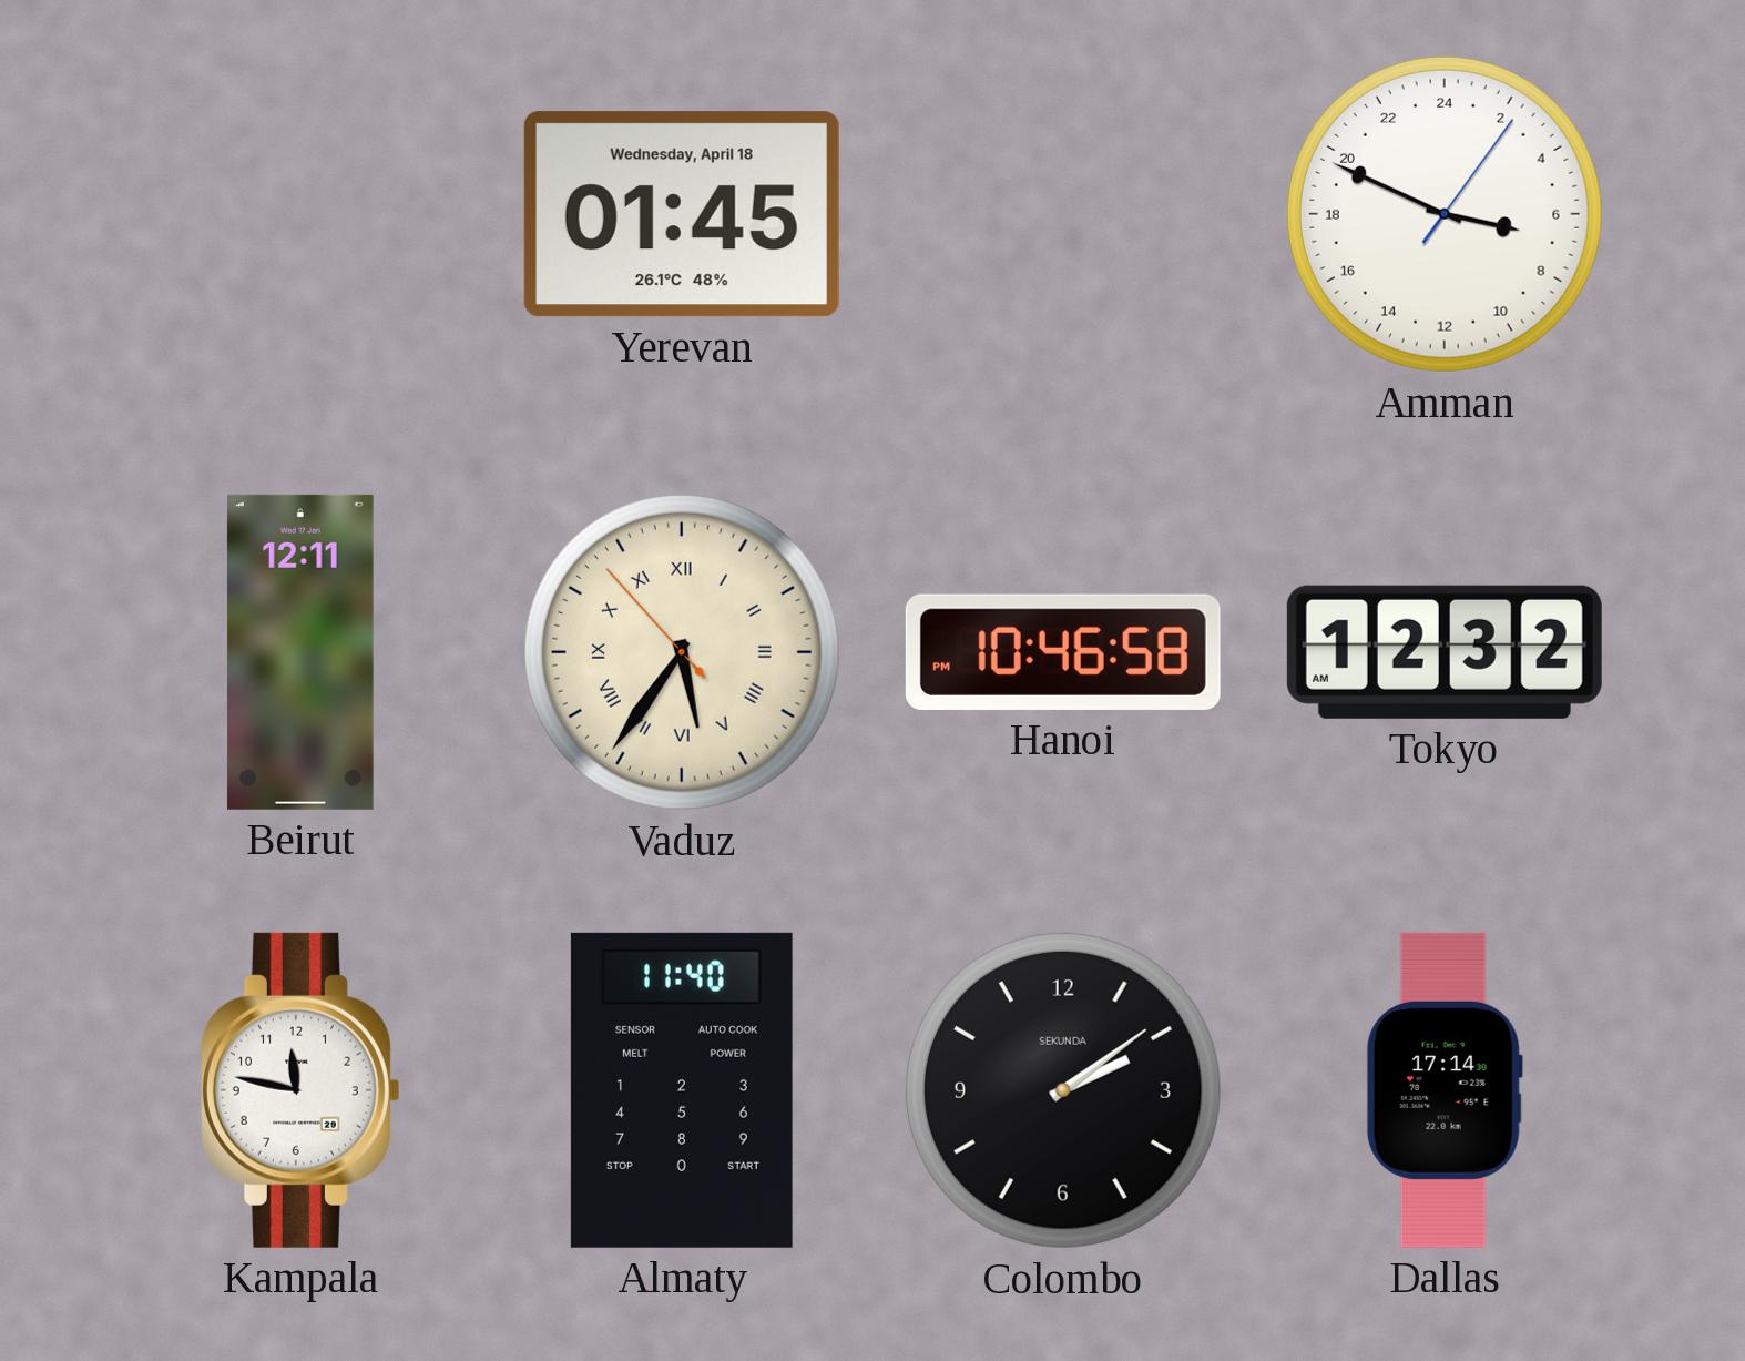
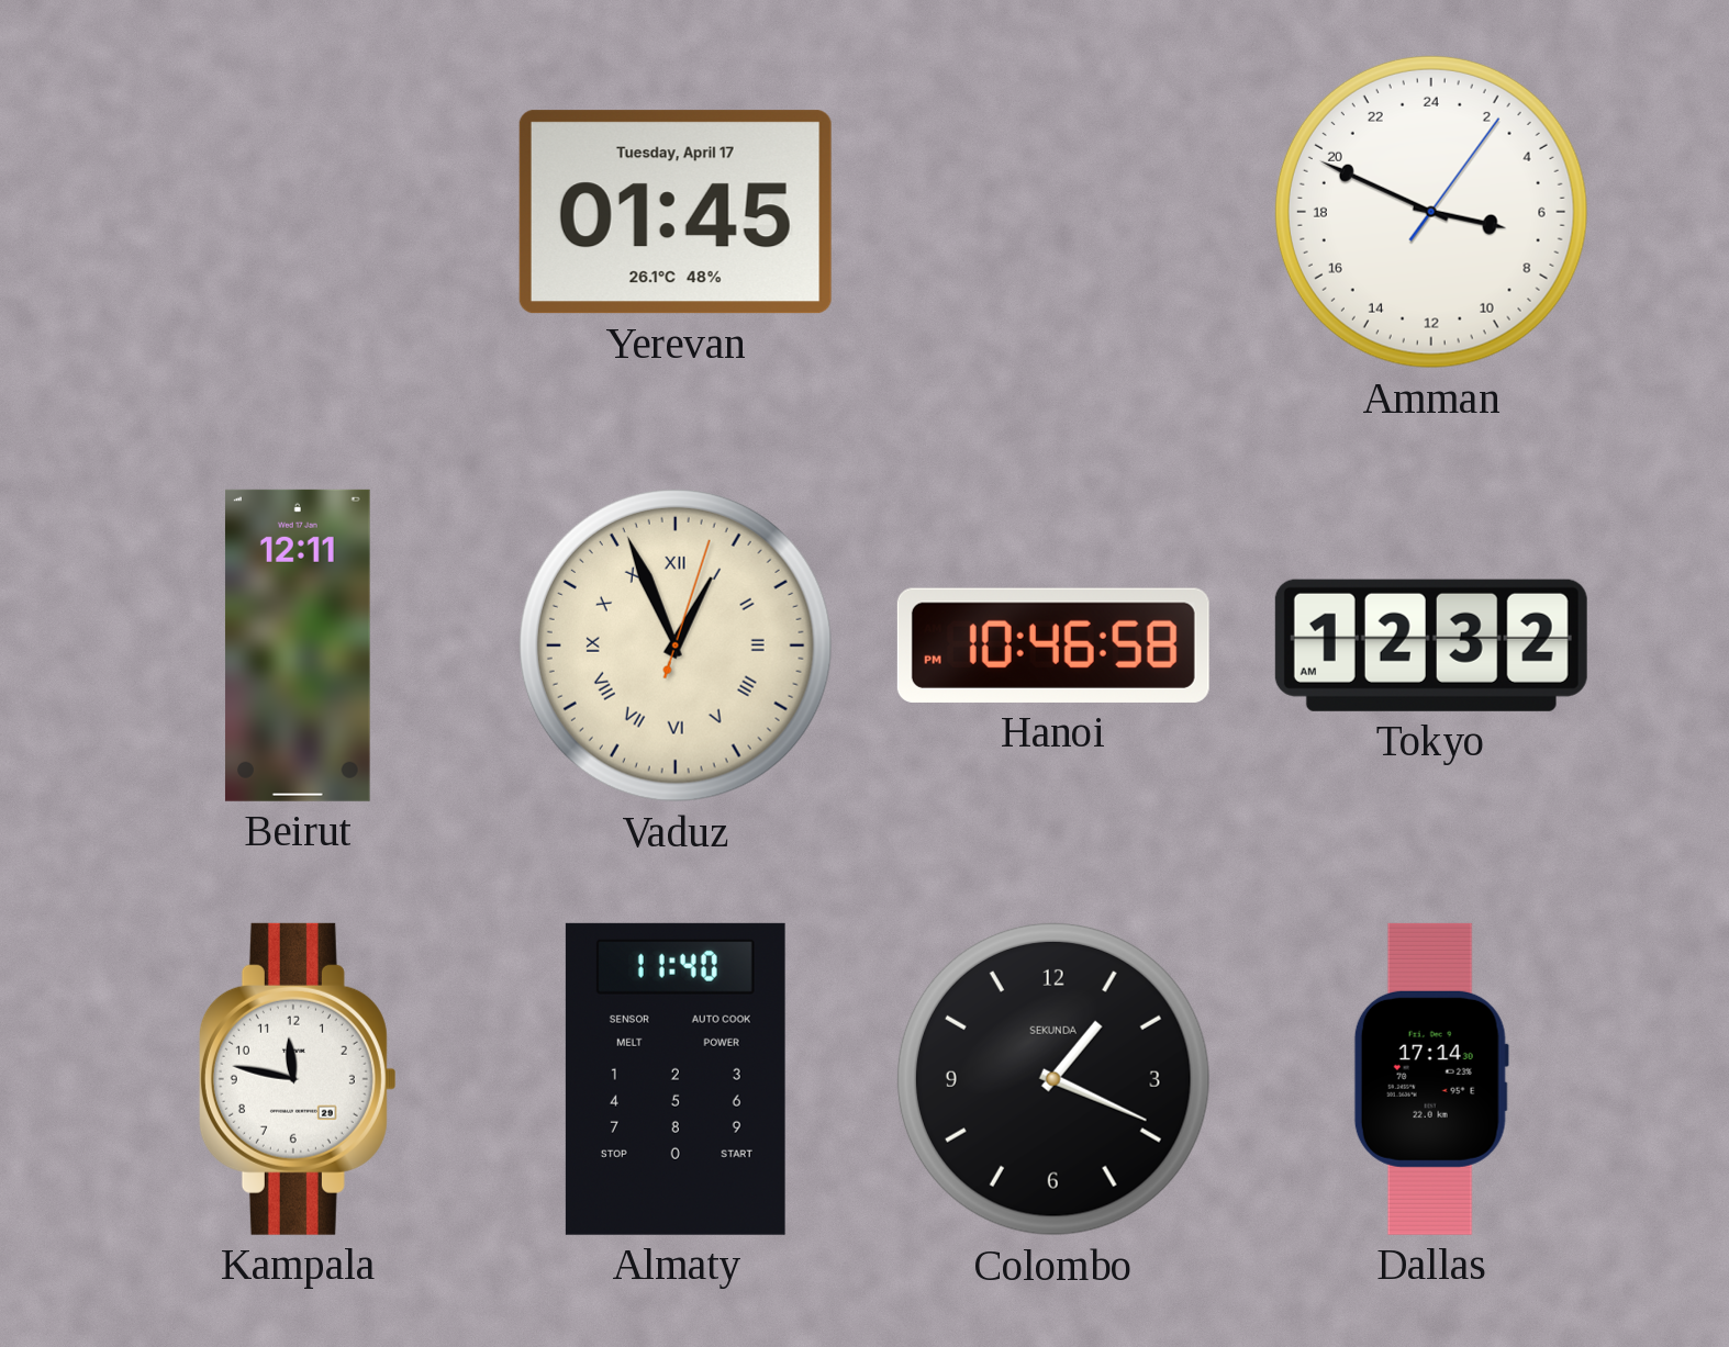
Yerevan date: Wednesday, April 18 -> Tuesday, April 17
Vaduz: 5:35 -> 12:56
Colombo: 2:09 -> 1:19
